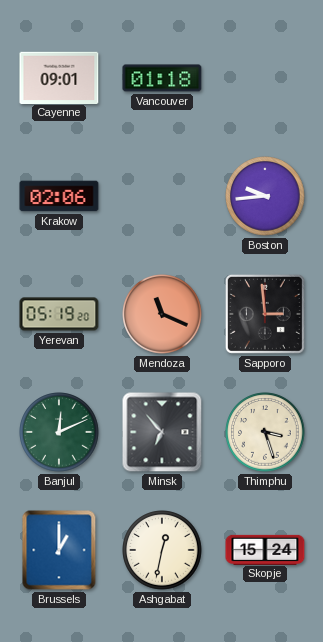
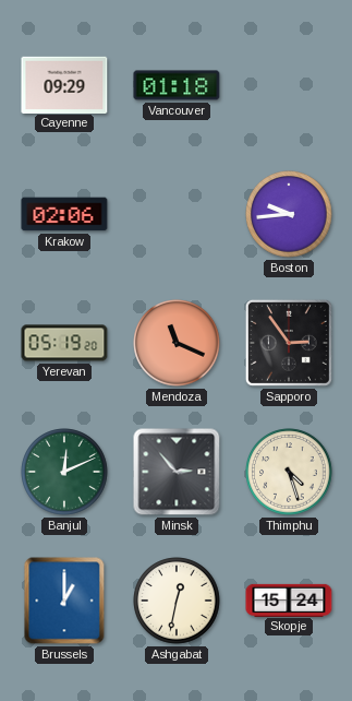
Cayenne: 09:01 -> 09:29
Sapporo: 2:59 -> 2:54
Minsk: 6:53 -> 2:53
Thimphu: 3:27 -> 4:27
